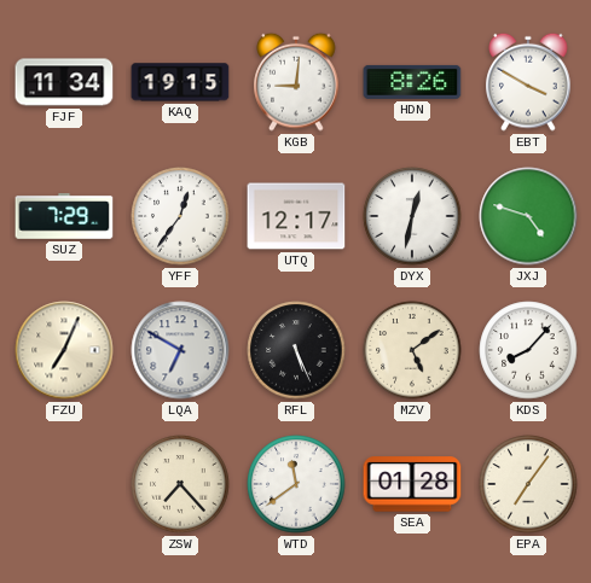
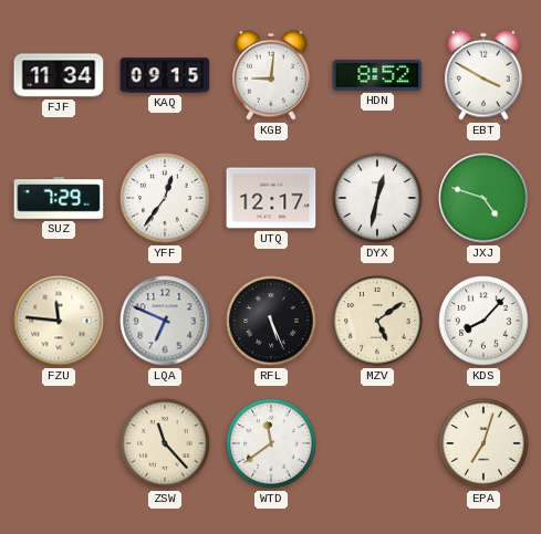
KAQ: 19:15 -> 09:15
HDN: 8:26 -> 8:52
FZU: 7:04 -> 11:46
LQA: 6:50 -> 6:49
ZSW: 7:23 -> 11:23
SEA: 01:28 -> none
EPA: 7:06 -> 7:03
